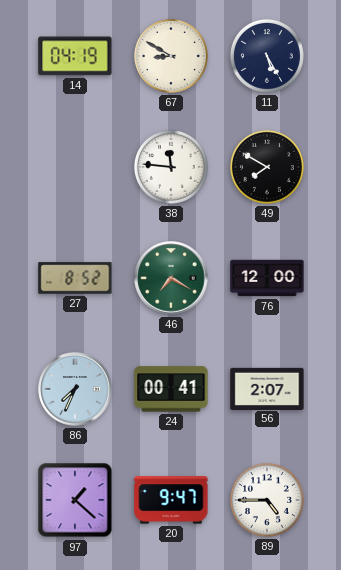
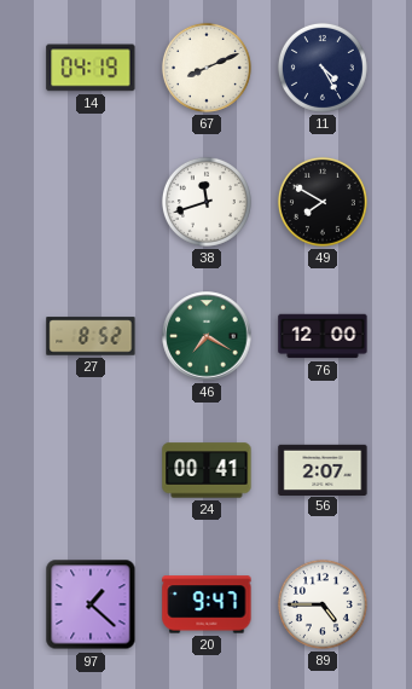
67: 8:50 -> 8:11
11: 5:25 -> 4:25
38: 11:46 -> 11:42
86: 7:34 -> none
